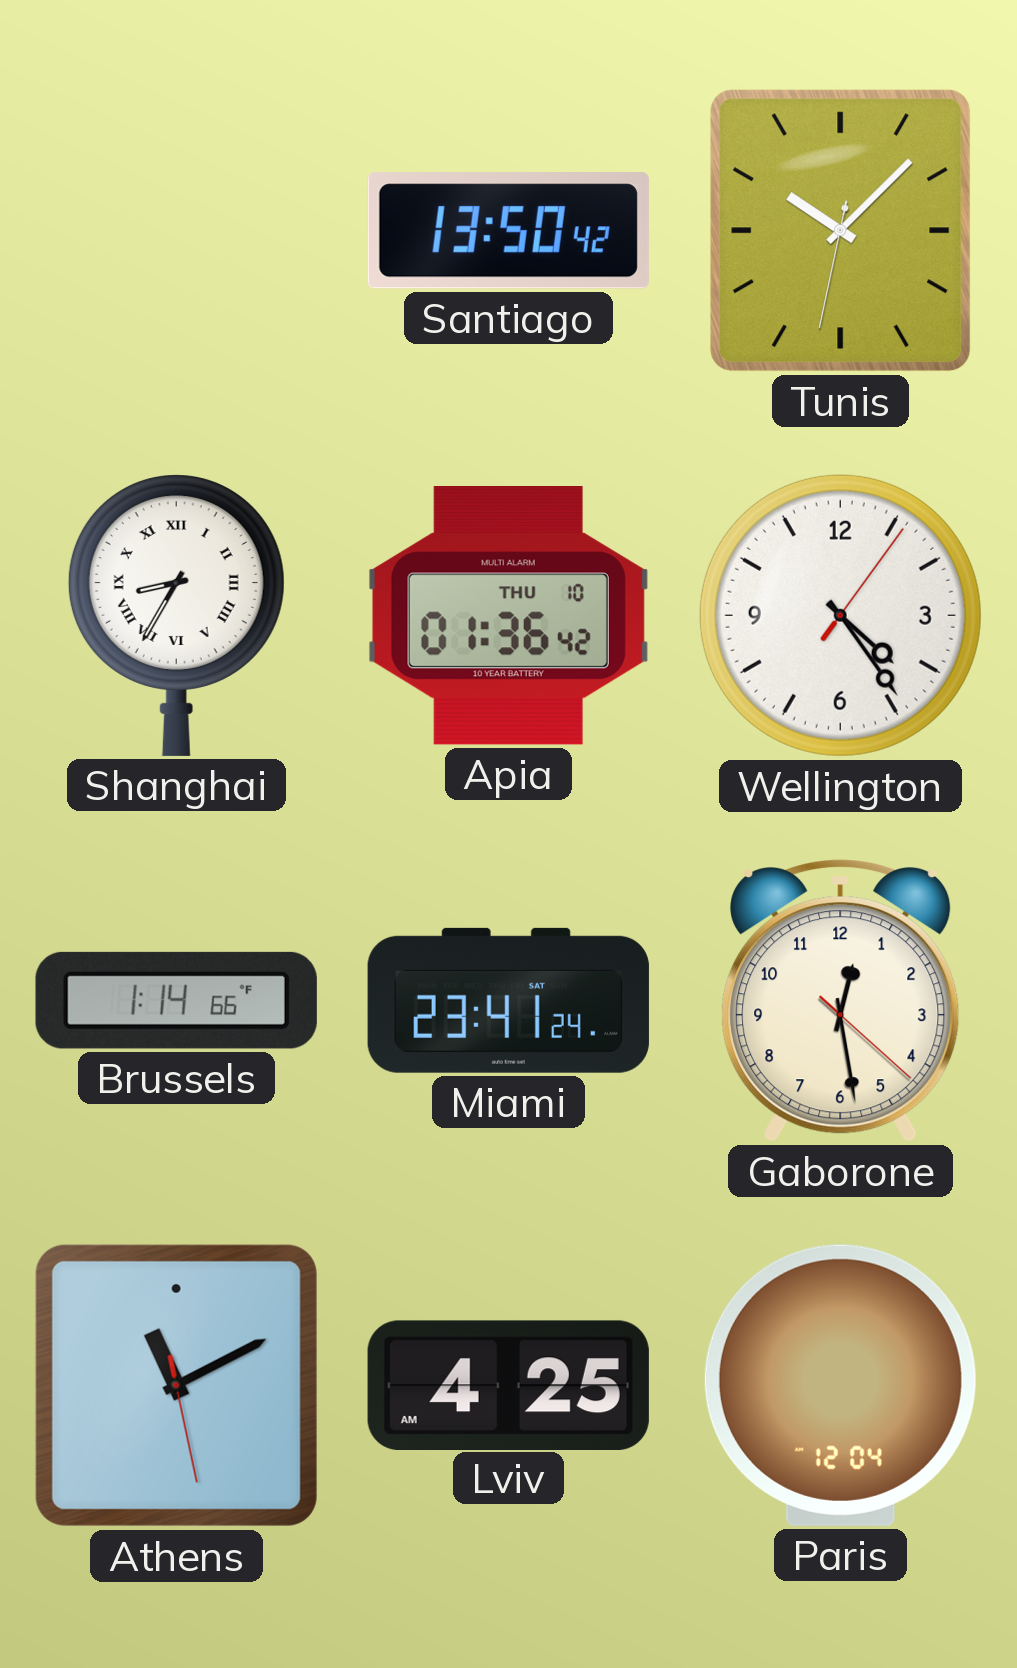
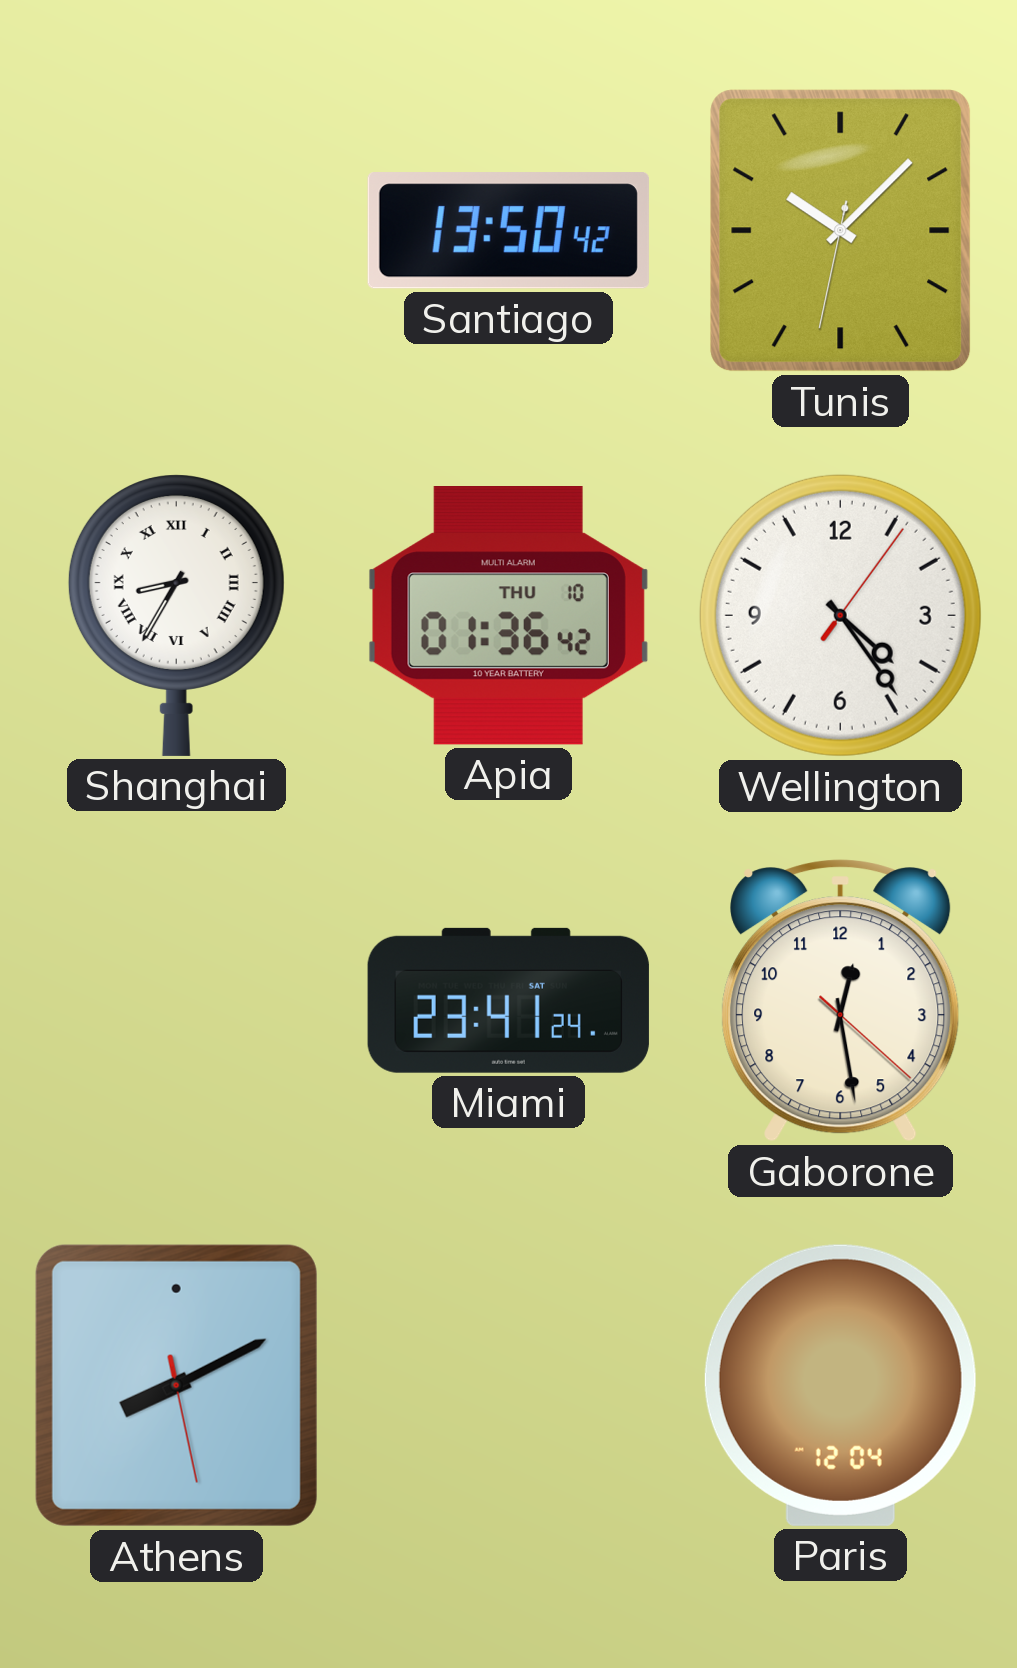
Brussels: 1:14 -> none
Athens: 11:10 -> 8:10
Lviv: 4:25 -> none
